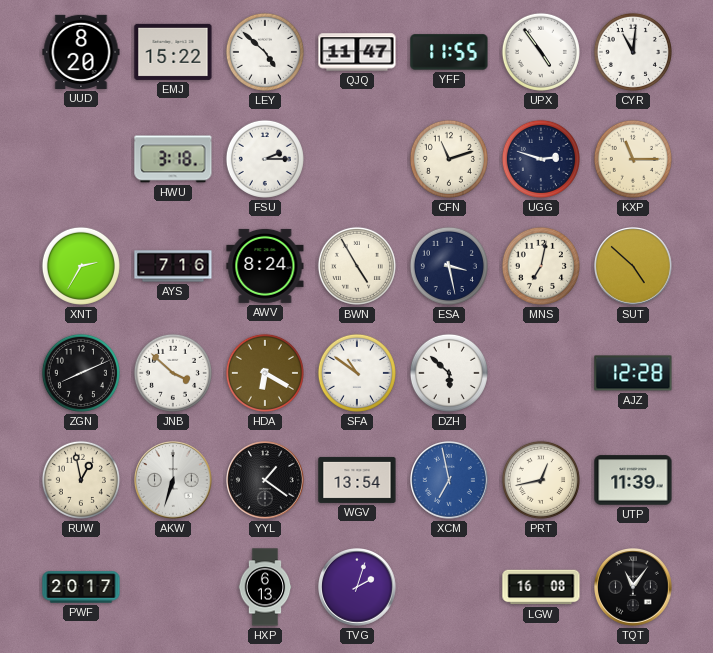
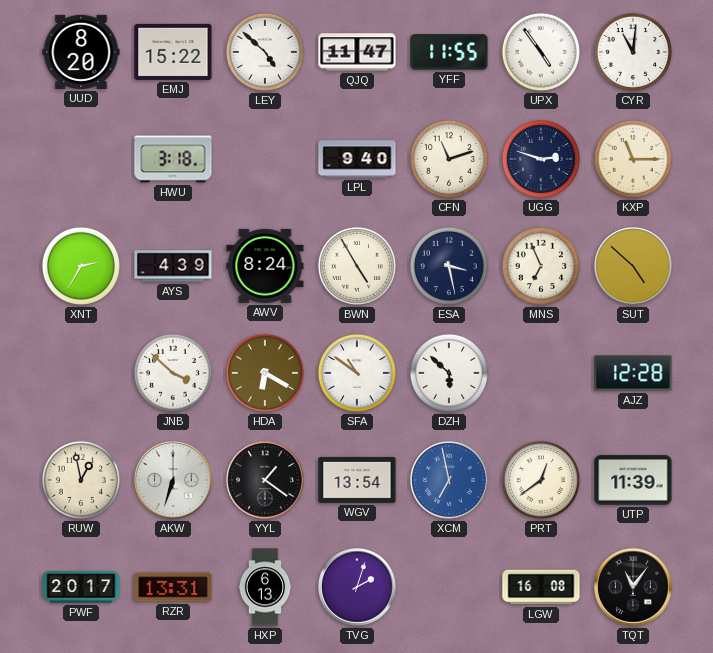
FSU: 2:15 -> none
LPL: none -> 9:40
AYS: 7:16 -> 4:39
MNS: 7:02 -> 6:56
ZGN: 8:11 -> none
PRT: 12:43 -> 12:39
RZR: none -> 13:31
